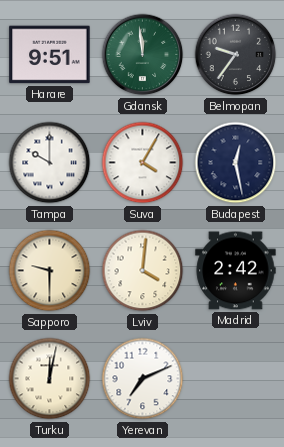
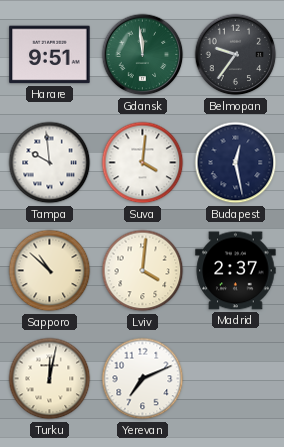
Tampa: 10:00 -> 9:59
Suva: 4:05 -> 4:01
Sapporo: 9:30 -> 10:52
Madrid: 2:42 -> 2:37
